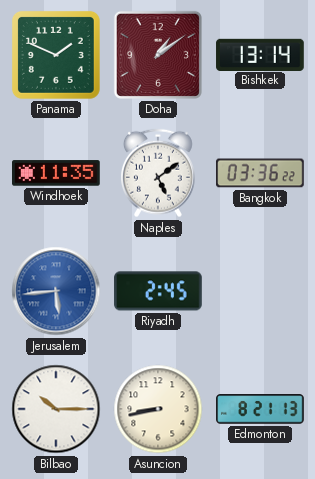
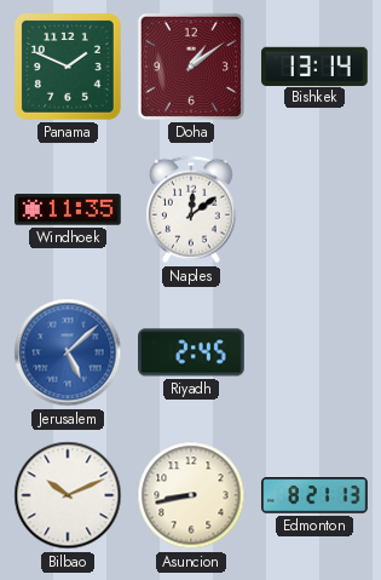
Naples: 5:09 -> 12:09
Bangkok: 03:36 -> none
Jerusalem: 5:44 -> 5:08
Bilbao: 10:15 -> 10:11
